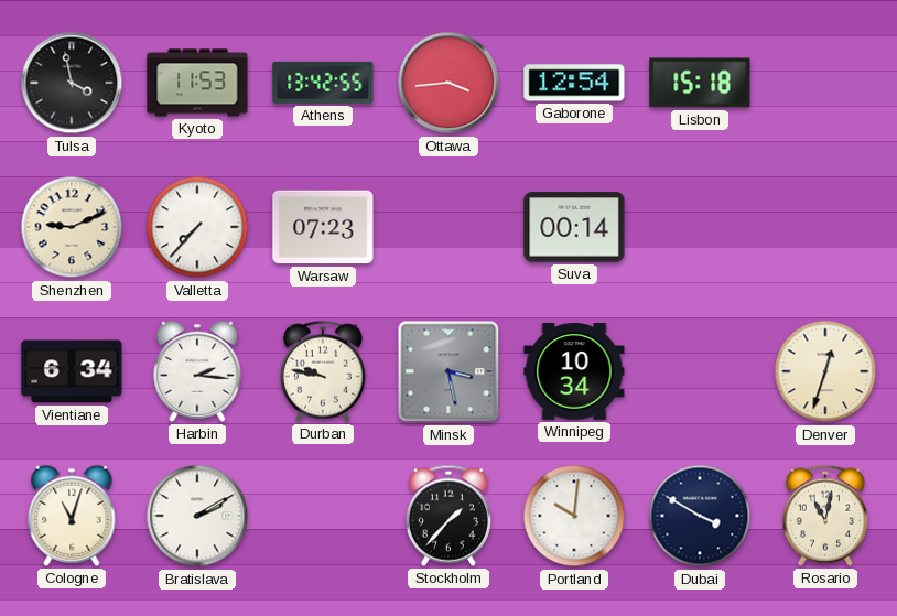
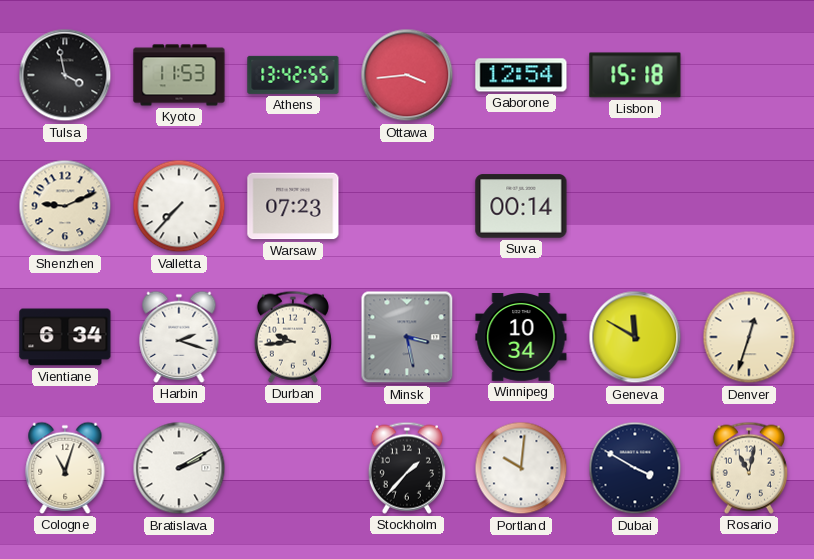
Harbin: 2:16 -> 2:18
Durban: 9:47 -> 9:44
Geneva: none -> 11:50
